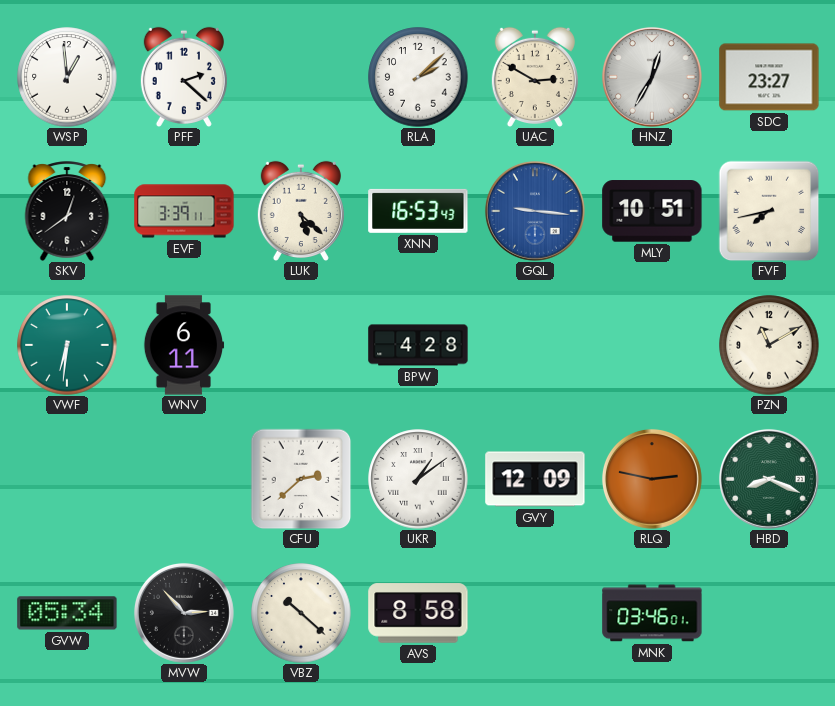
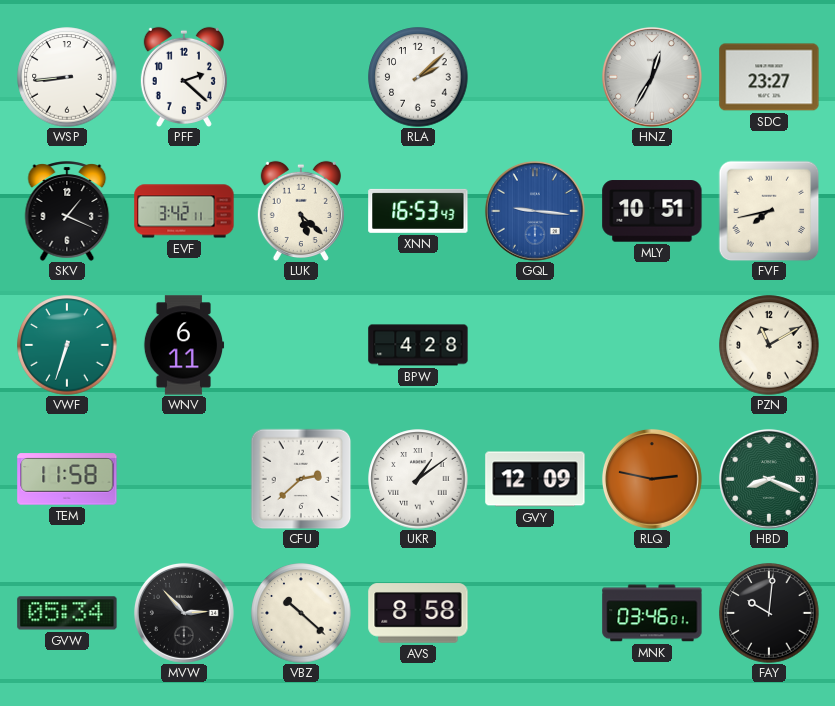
WSP: 12:59 -> 8:44
UAC: 2:50 -> none
SKV: 12:39 -> 1:19
EVF: 3:39 -> 3:42
VWF: 6:31 -> 6:33
TEM: none -> 11:58
FAY: none -> 10:01
